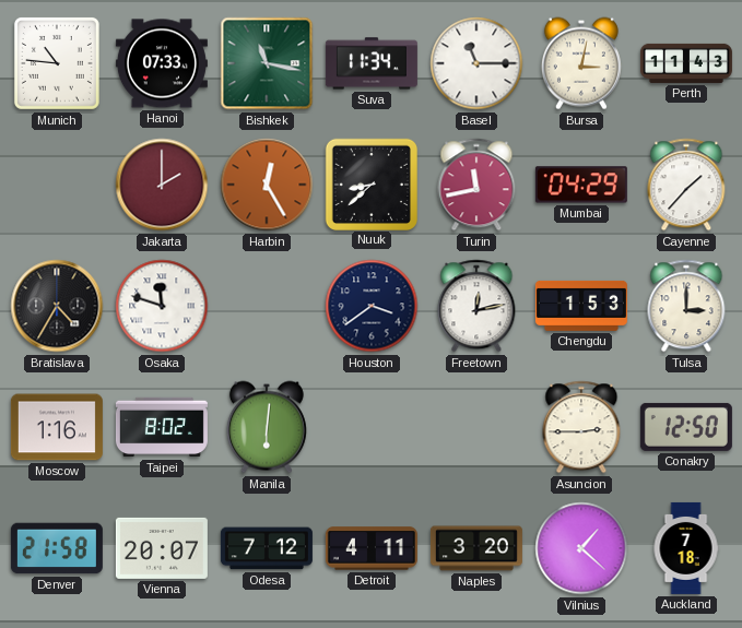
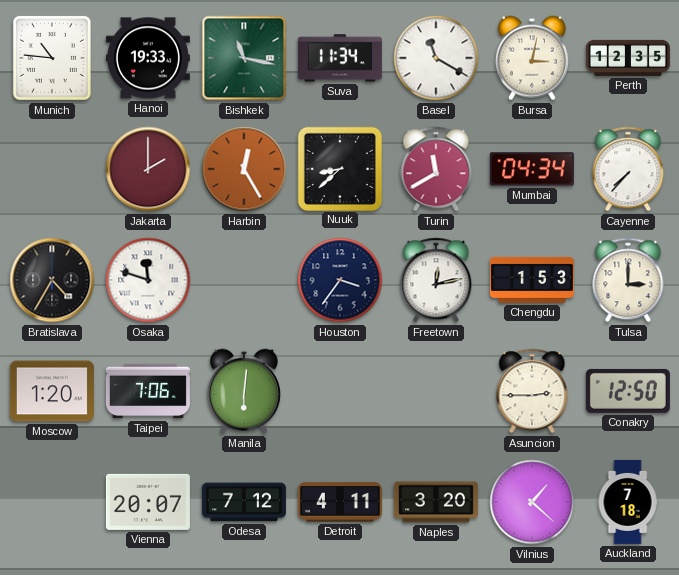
Hanoi: 07:33 -> 19:33
Basel: 11:15 -> 11:20
Perth: 11:43 -> 12:35
Turin: 11:43 -> 11:40
Mumbai: 04:29 -> 04:34
Cayenne: 1:37 -> 7:37
Houston: 3:39 -> 3:36
Moscow: 1:16 -> 1:20
Taipei: 8:02 -> 7:06
Denver: 21:58 -> none
